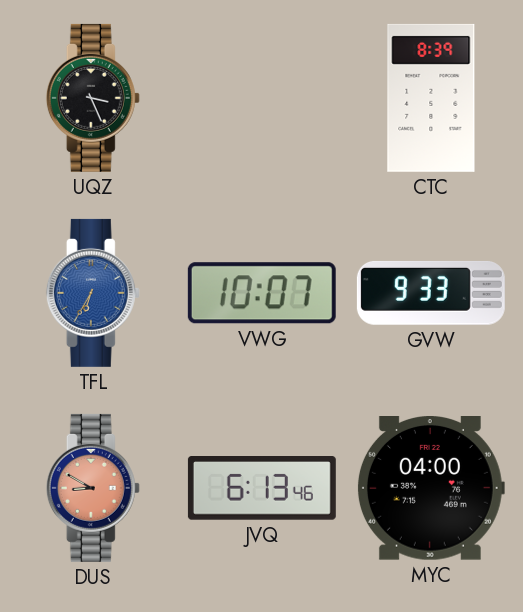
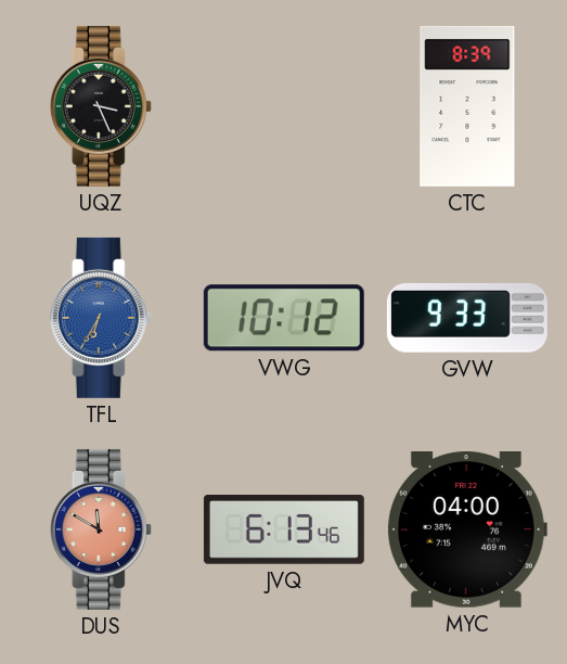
VWG: 10:07 -> 10:12
DUS: 8:50 -> 11:50
